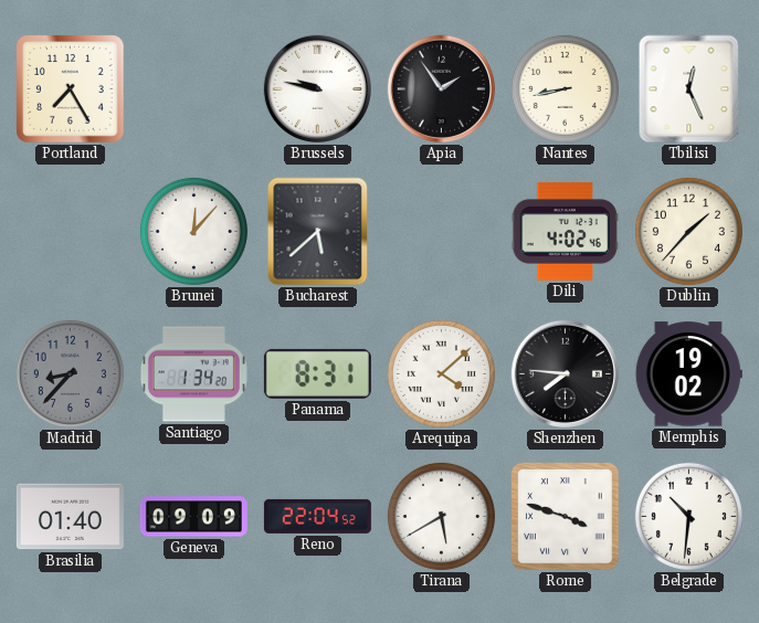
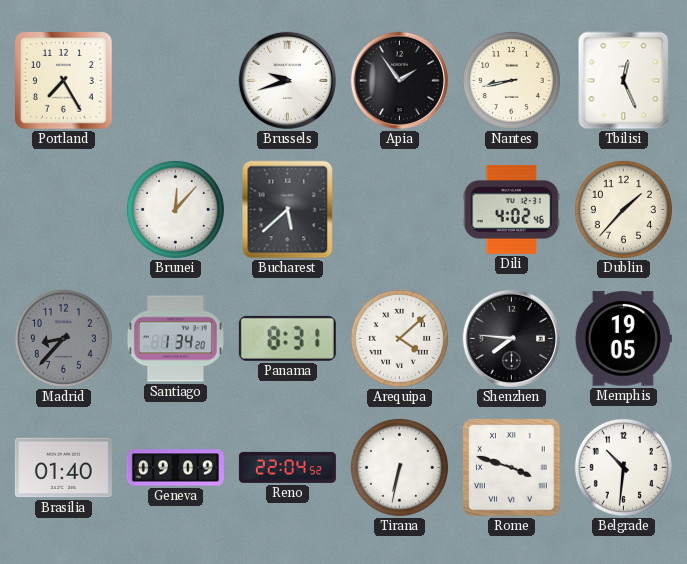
Brussels: 9:47 -> 9:42
Memphis: 19:02 -> 19:05
Tirana: 5:40 -> 6:32
